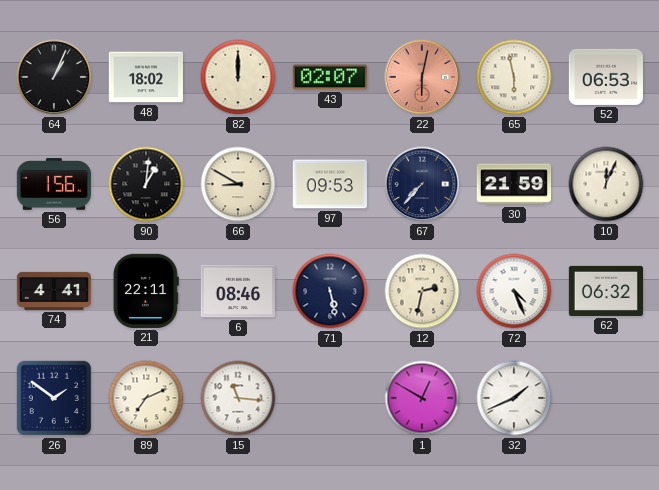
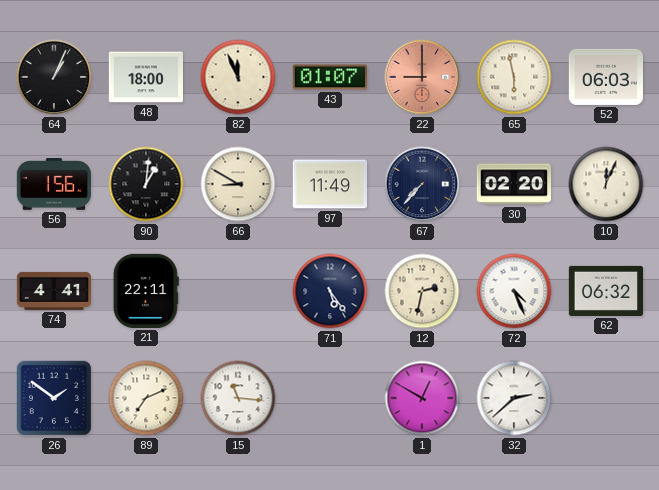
48: 18:02 -> 18:00
82: 12:00 -> 11:56
43: 02:07 -> 01:07
22: 6:02 -> 9:00
52: 06:53 -> 06:03
97: 09:53 -> 11:49
30: 21:59 -> 02:20
6: 08:46 -> none
71: 5:28 -> 5:24
32: 1:41 -> 2:38
